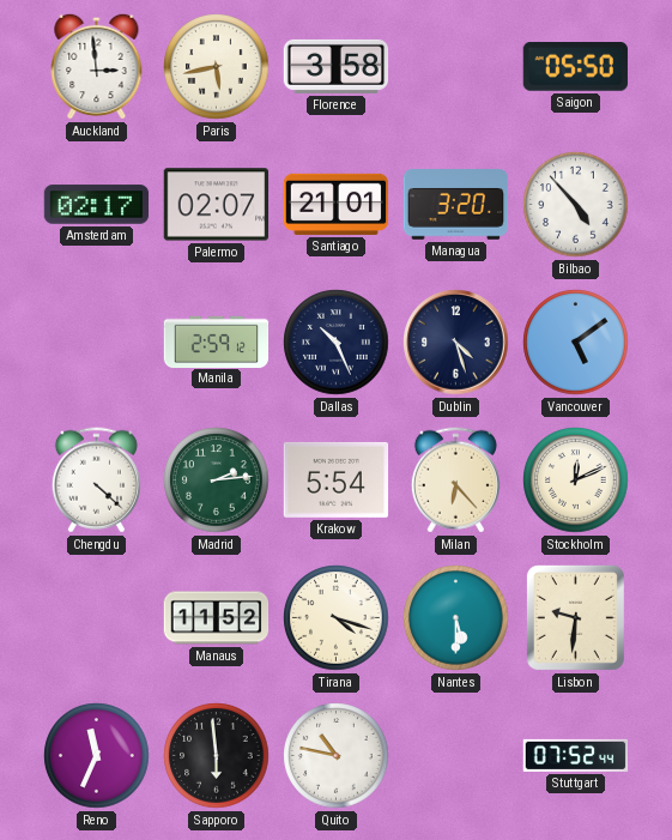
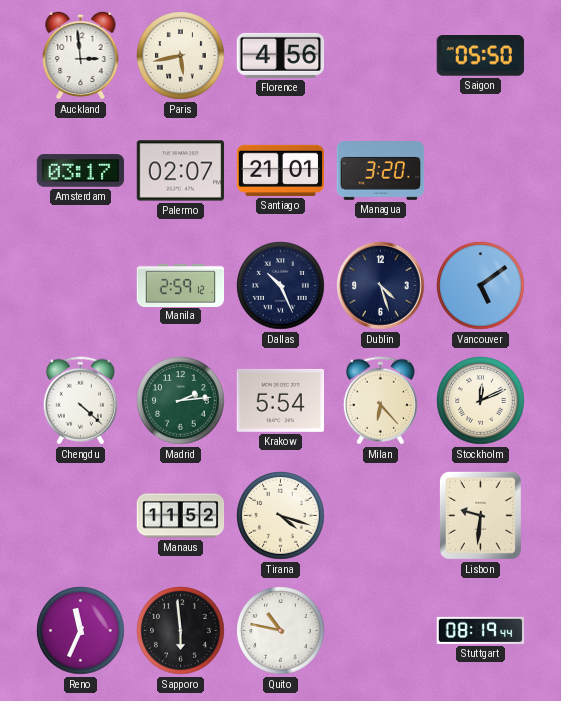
Florence: 3:58 -> 4:56
Amsterdam: 02:17 -> 03:17
Bilbao: 4:53 -> none
Nantes: 5:30 -> none
Stuttgart: 07:52 -> 08:19
